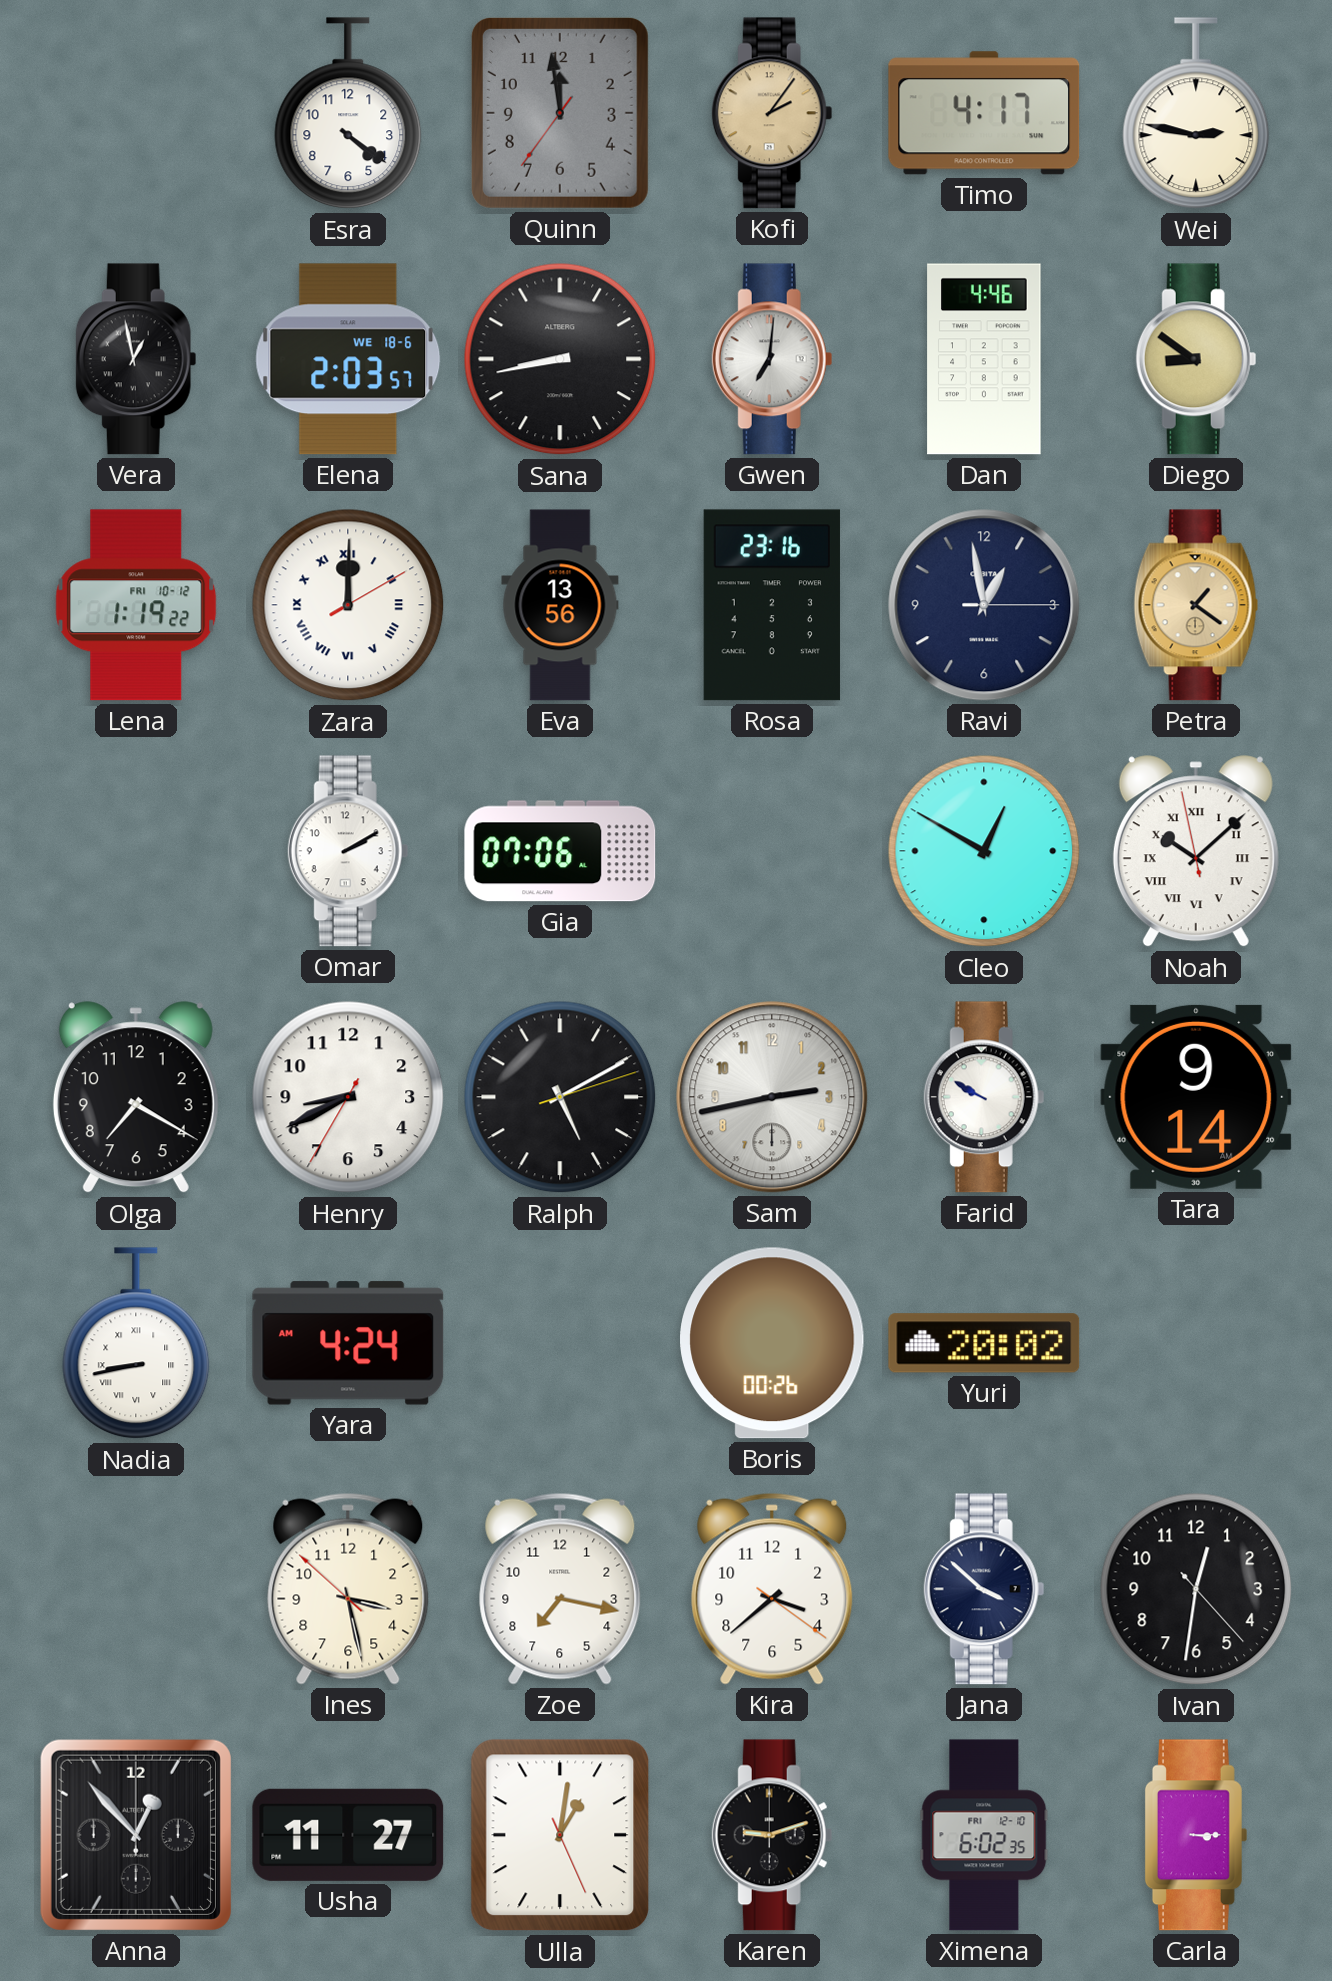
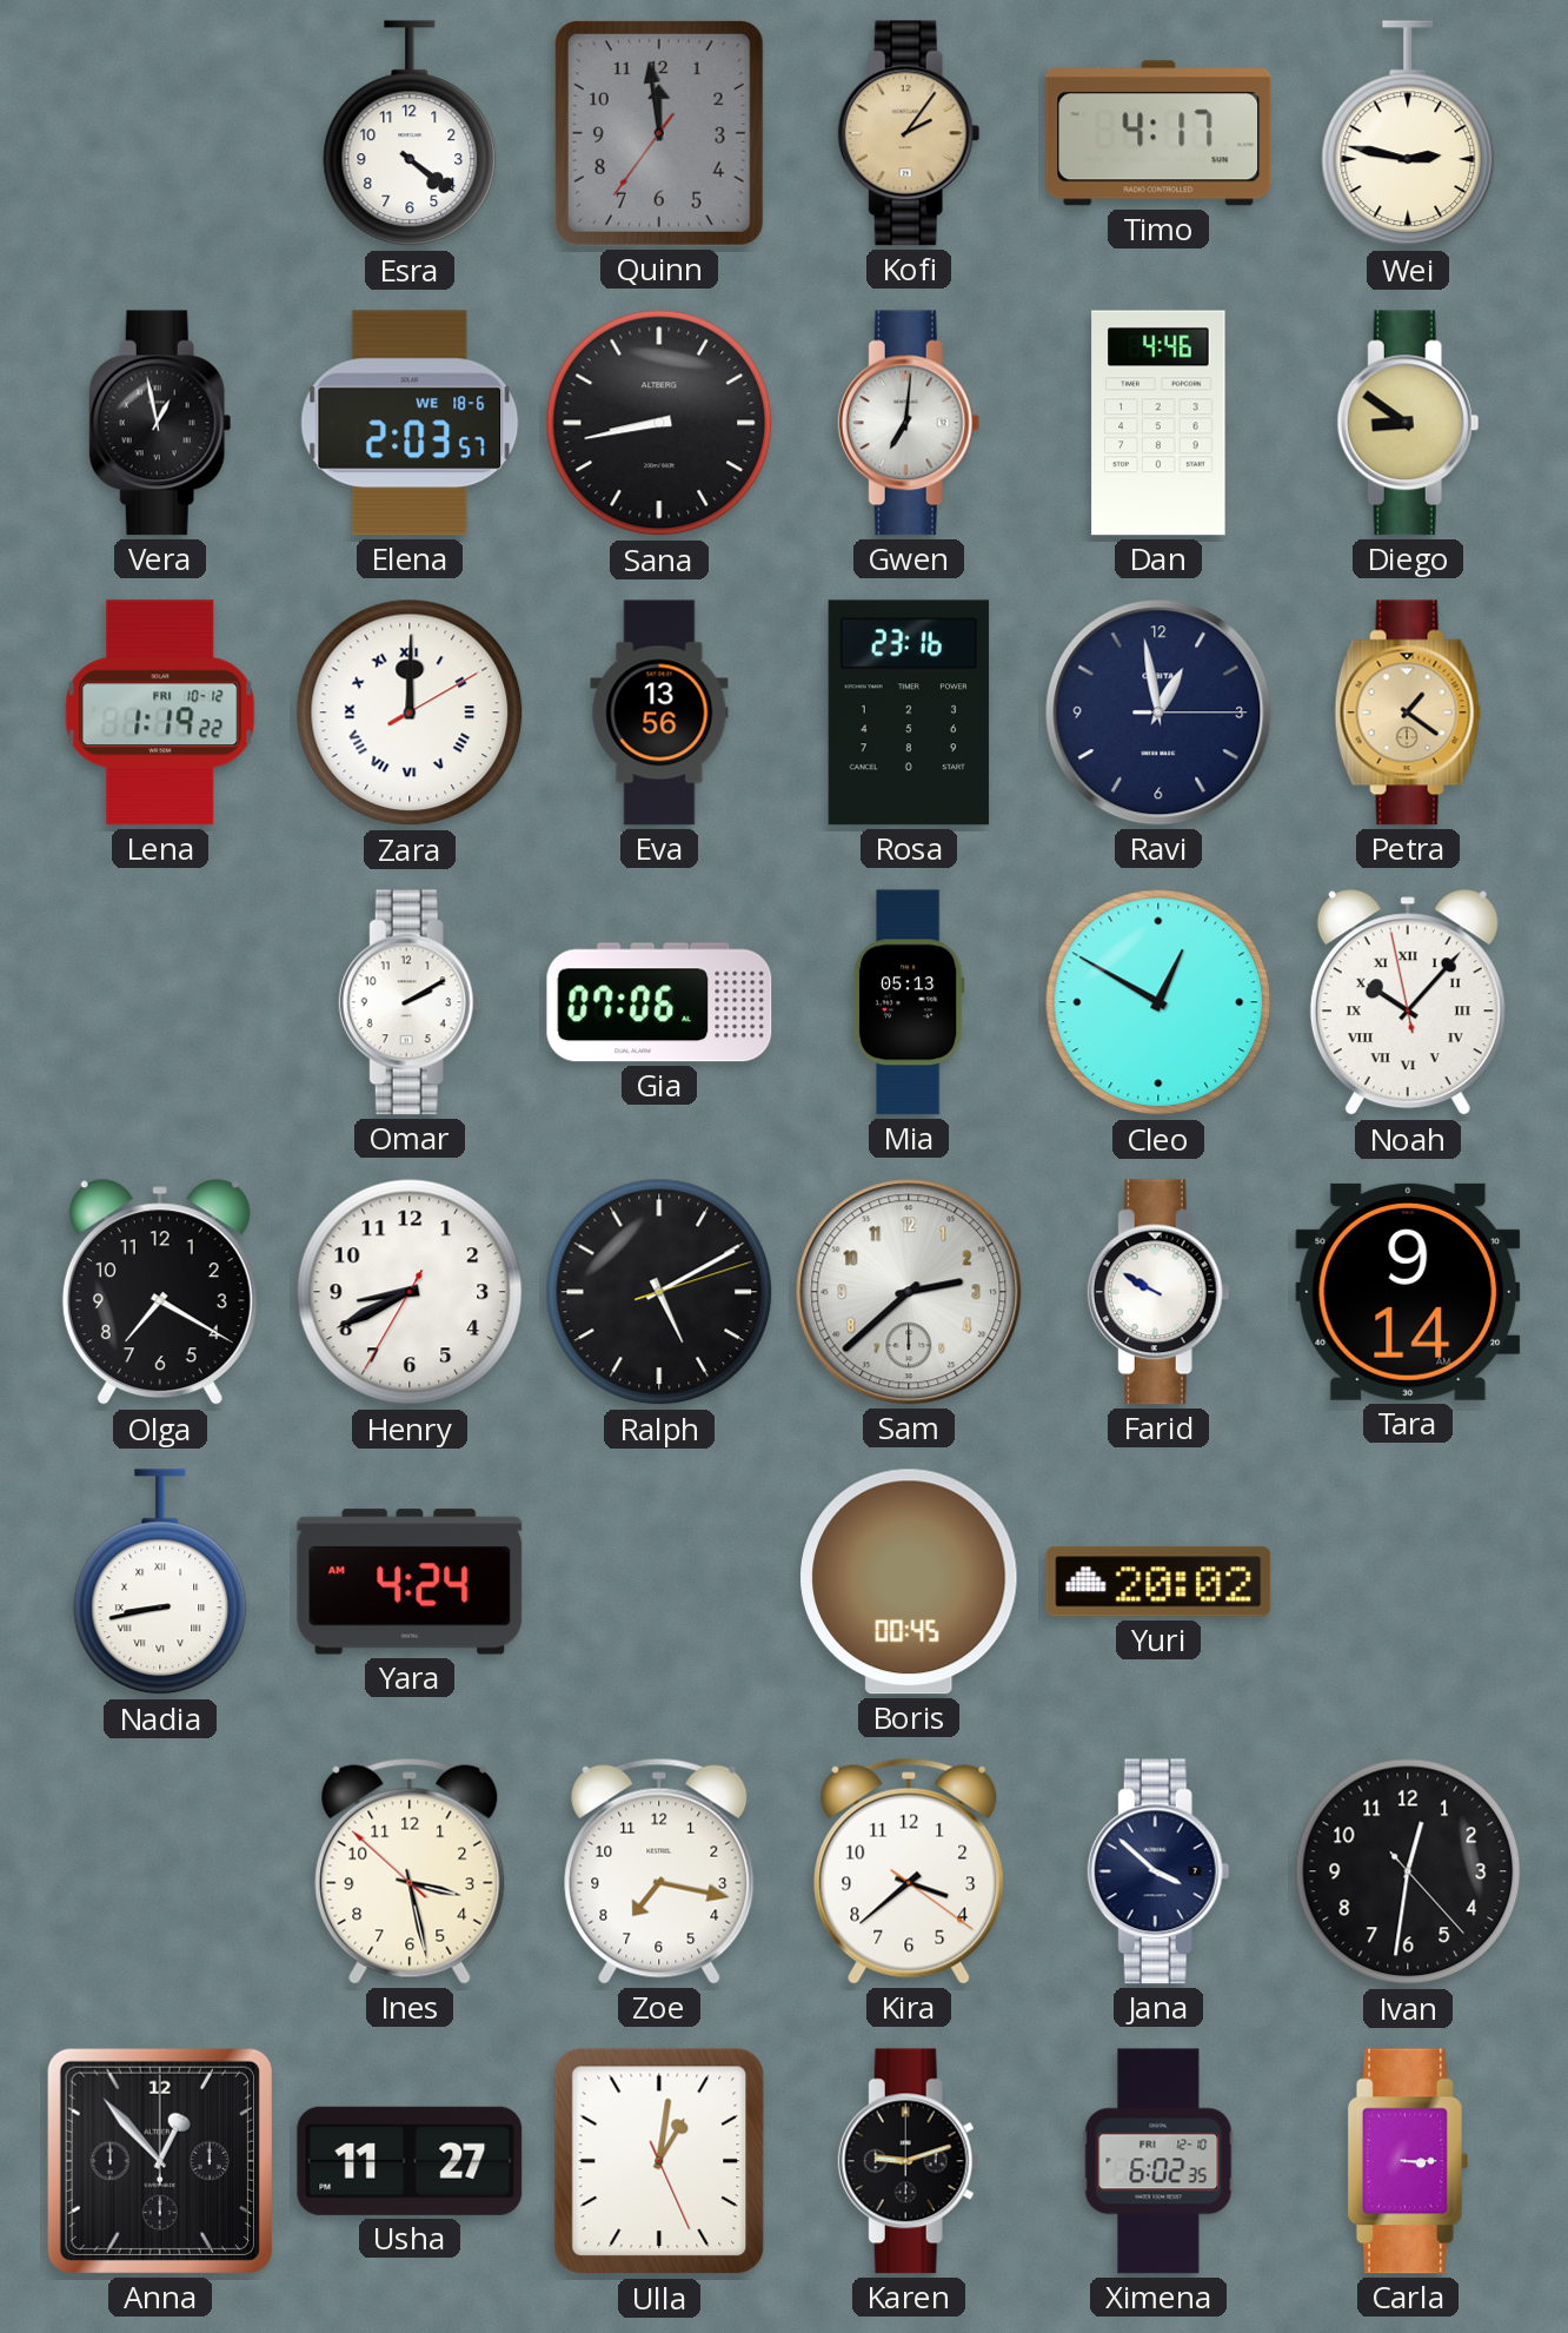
Mia: none -> 05:13
Noah: 10:07 -> 10:06
Sam: 2:43 -> 2:38
Boris: 00:26 -> 00:45
